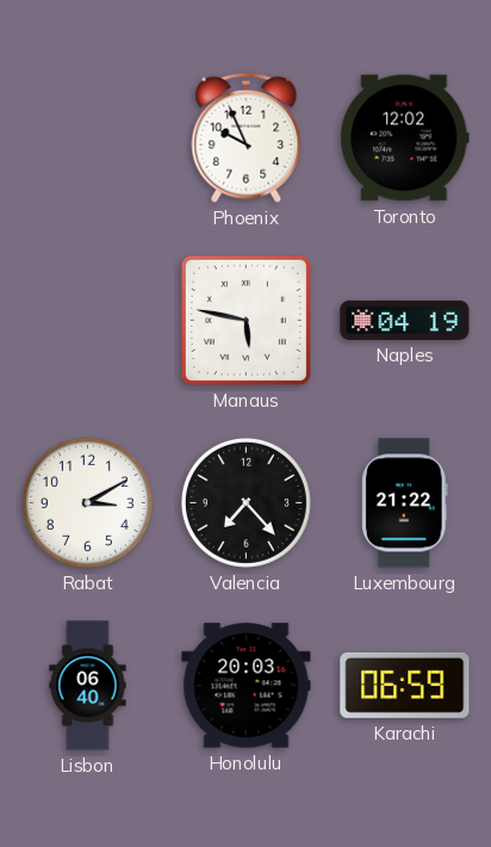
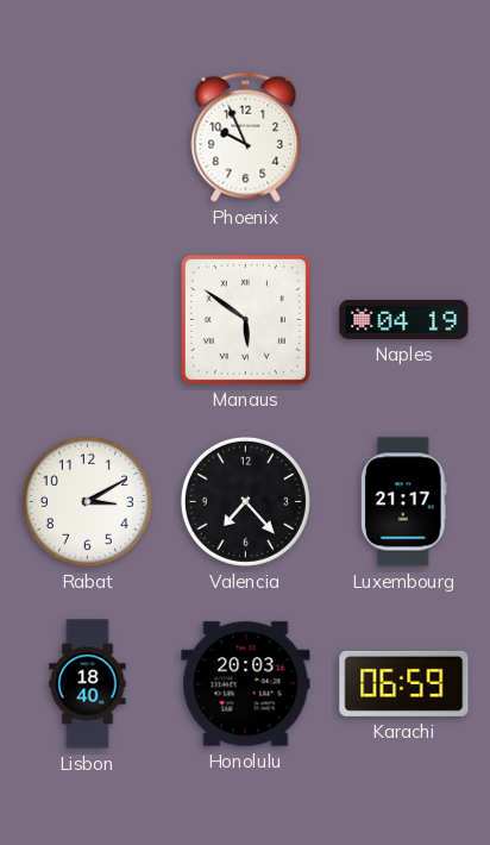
Toronto: 12:02 -> none
Manaus: 5:47 -> 5:51
Luxembourg: 21:22 -> 21:17
Lisbon: 06:40 -> 18:40
